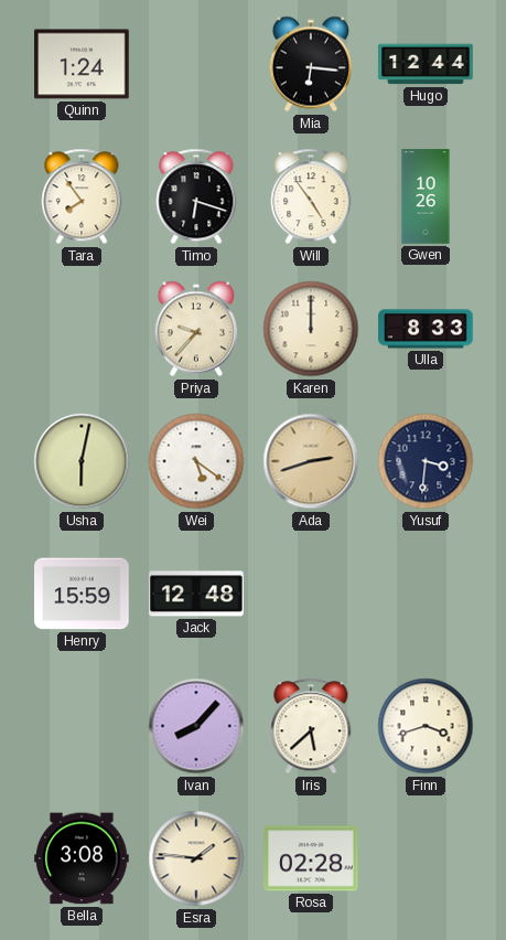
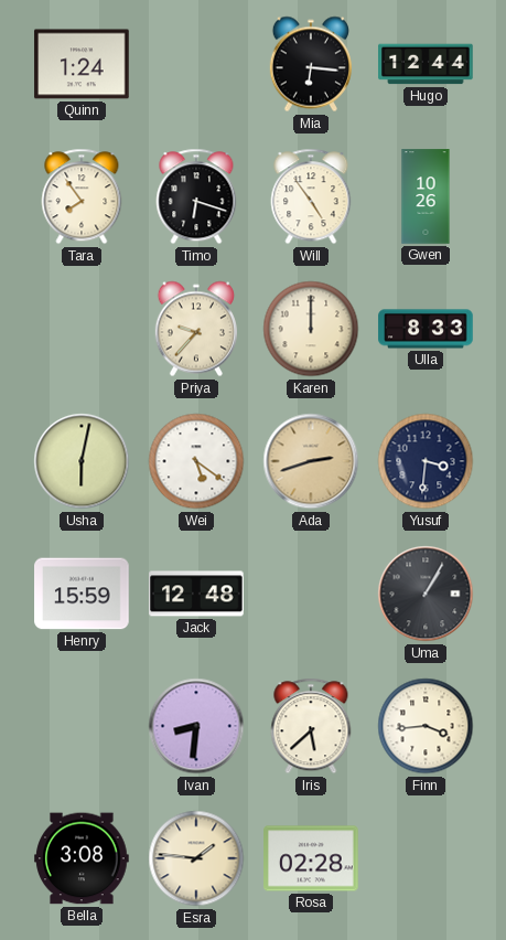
Uma: none -> 1:05
Ivan: 8:07 -> 8:31
Finn: 3:42 -> 3:44
